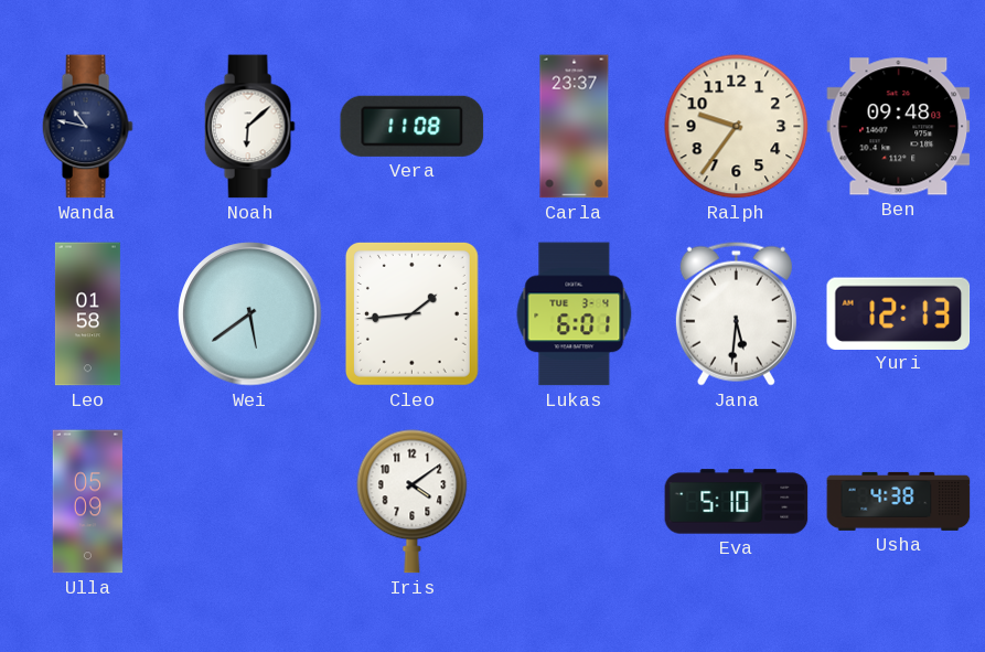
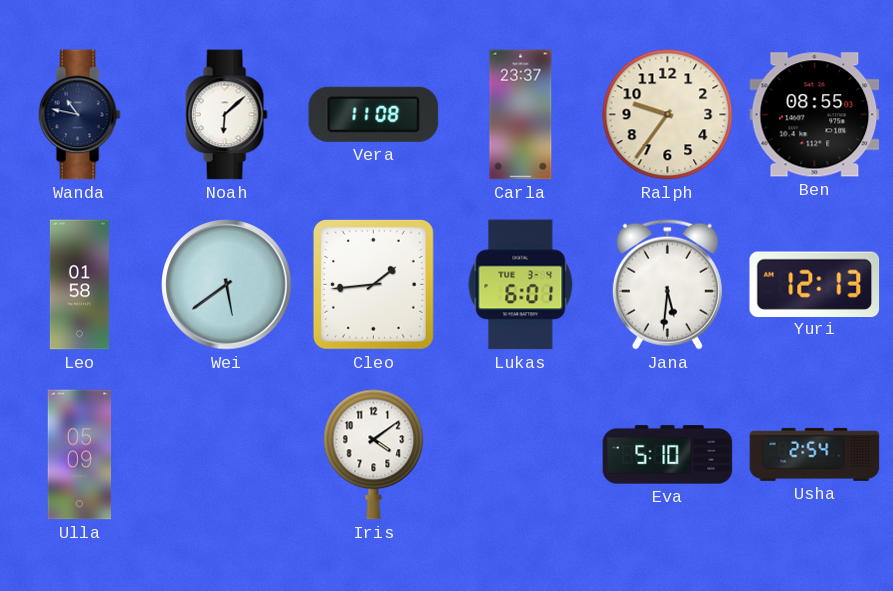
Ben: 09:48 -> 08:55
Usha: 4:38 -> 2:54
